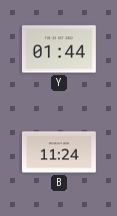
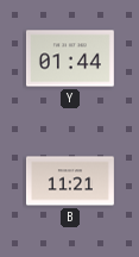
B: 11:24 -> 11:21
